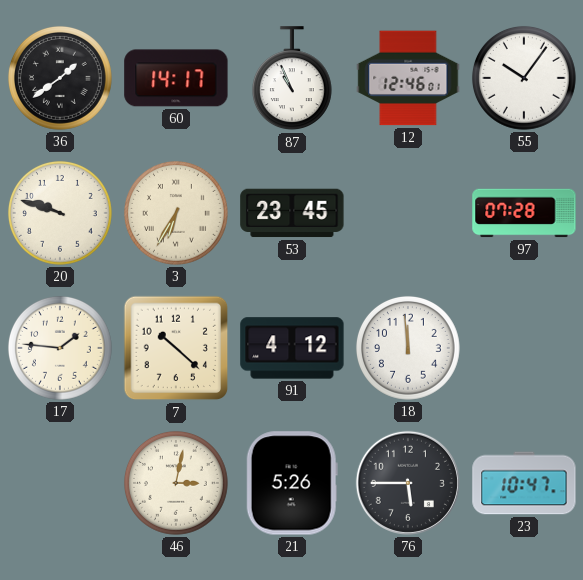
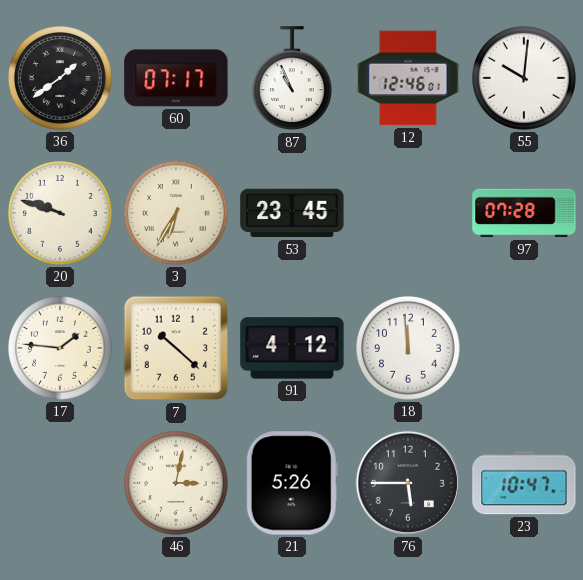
60: 14:17 -> 07:17
55: 10:06 -> 10:01
